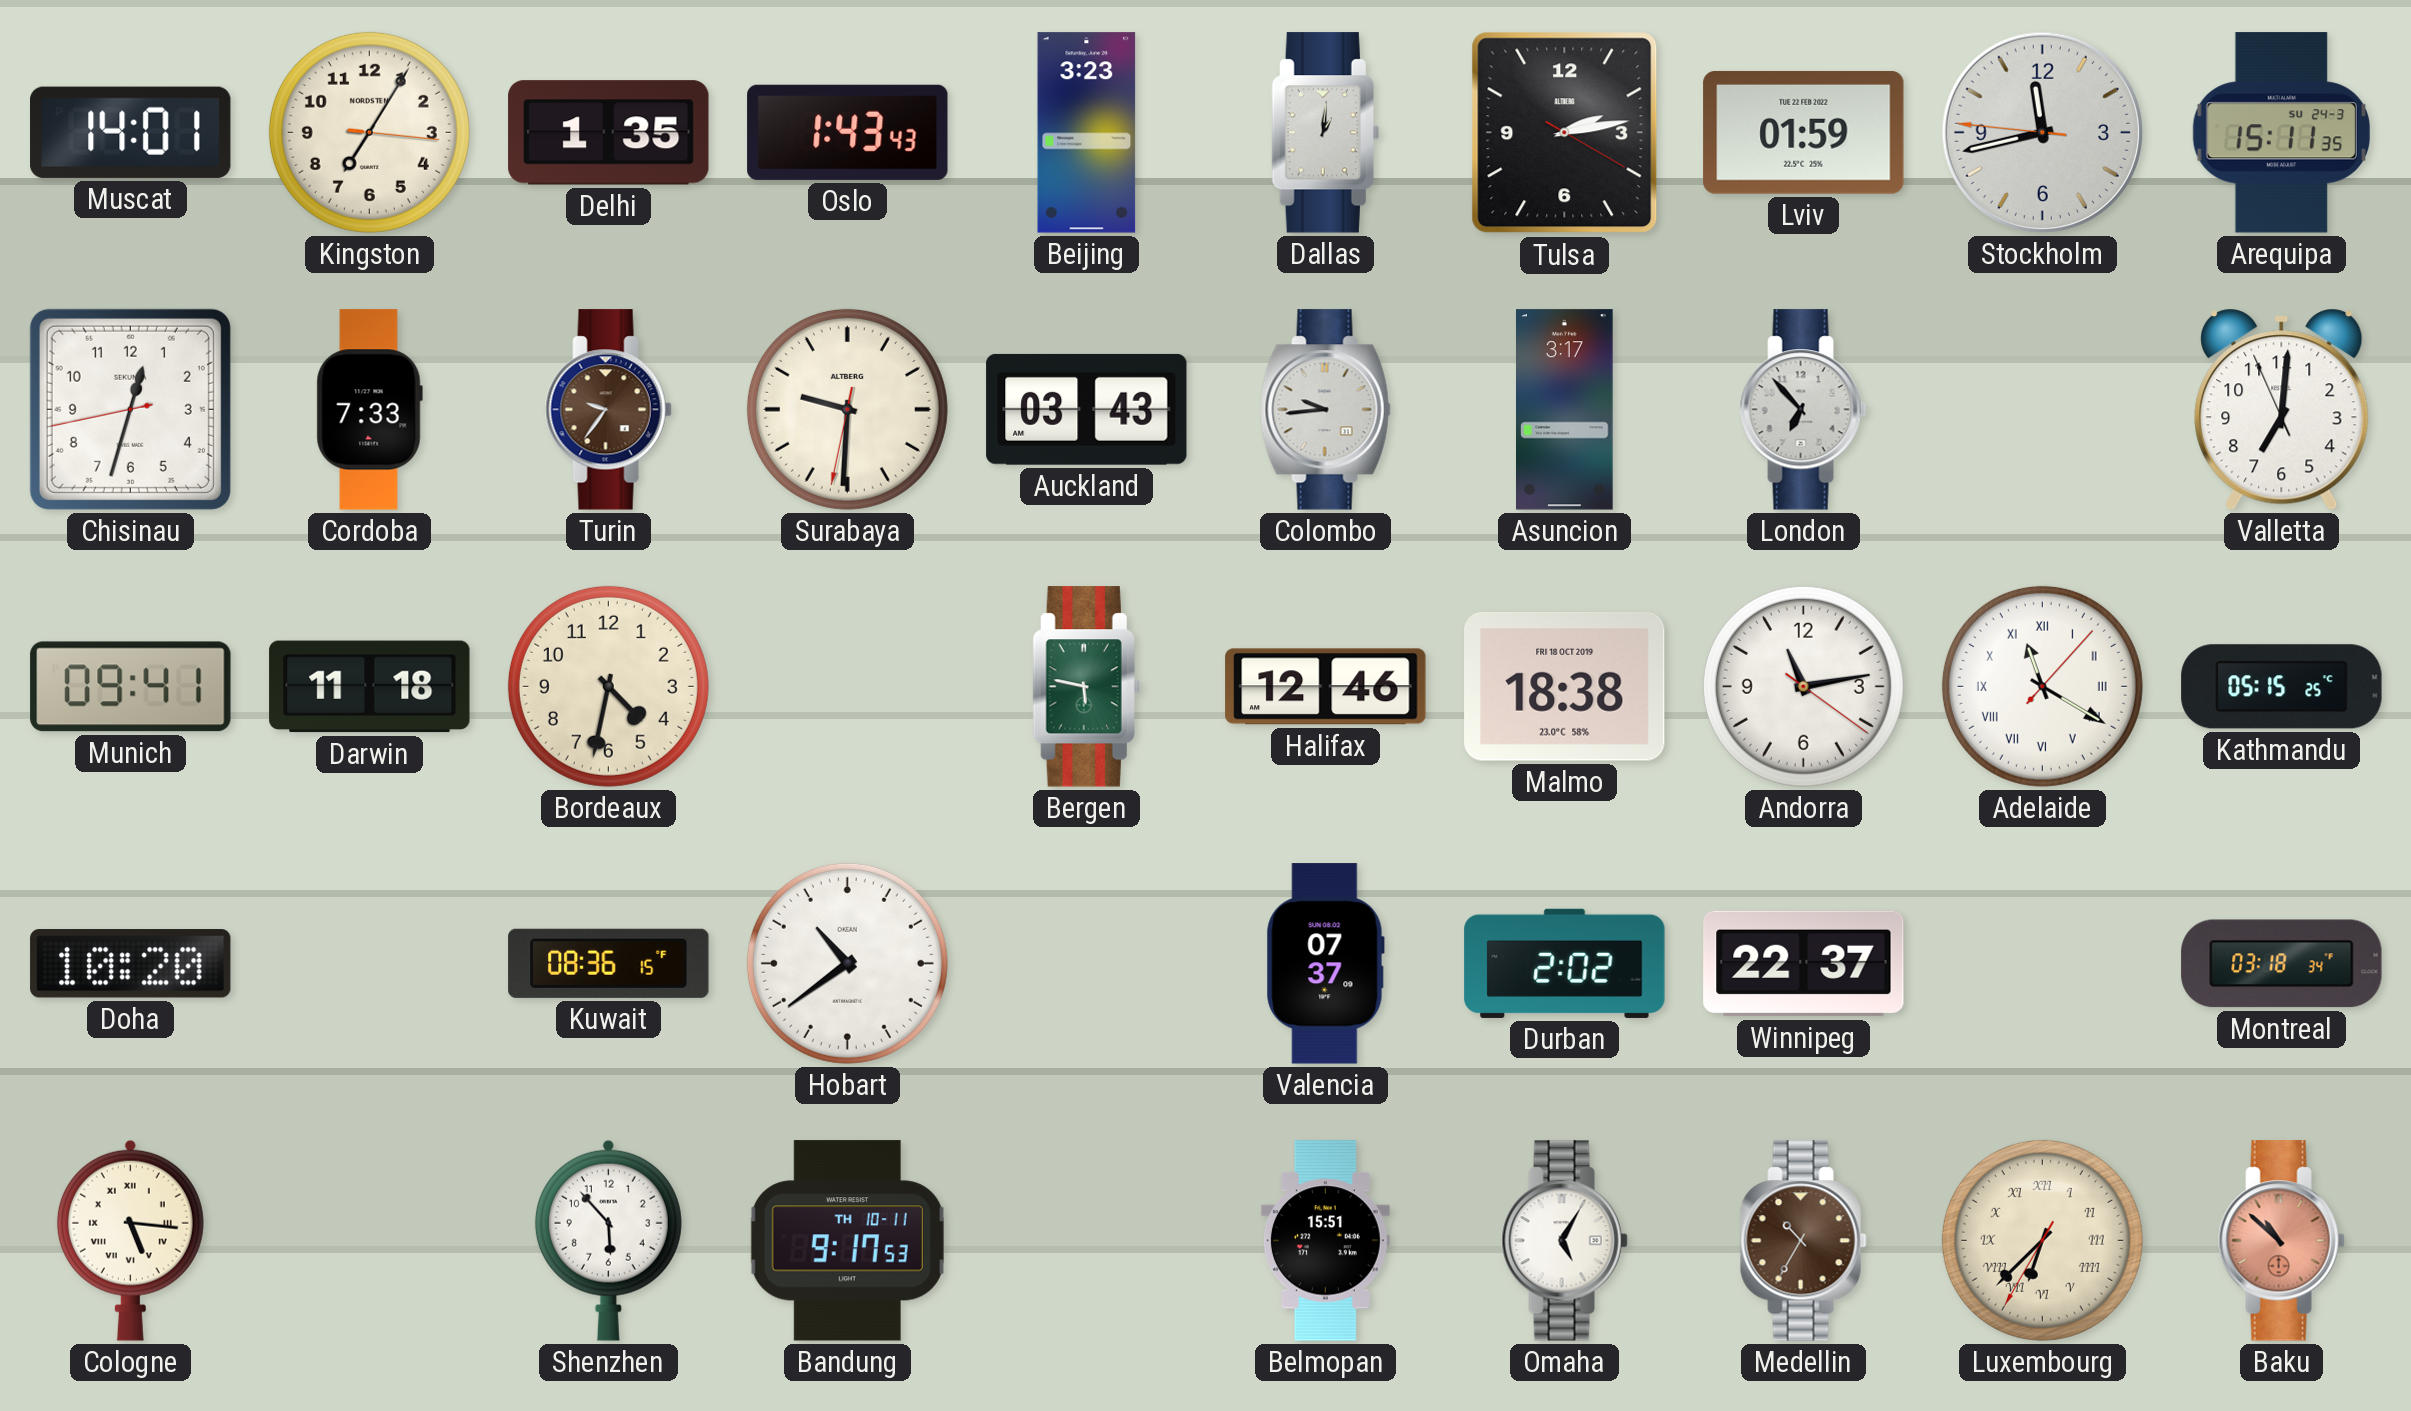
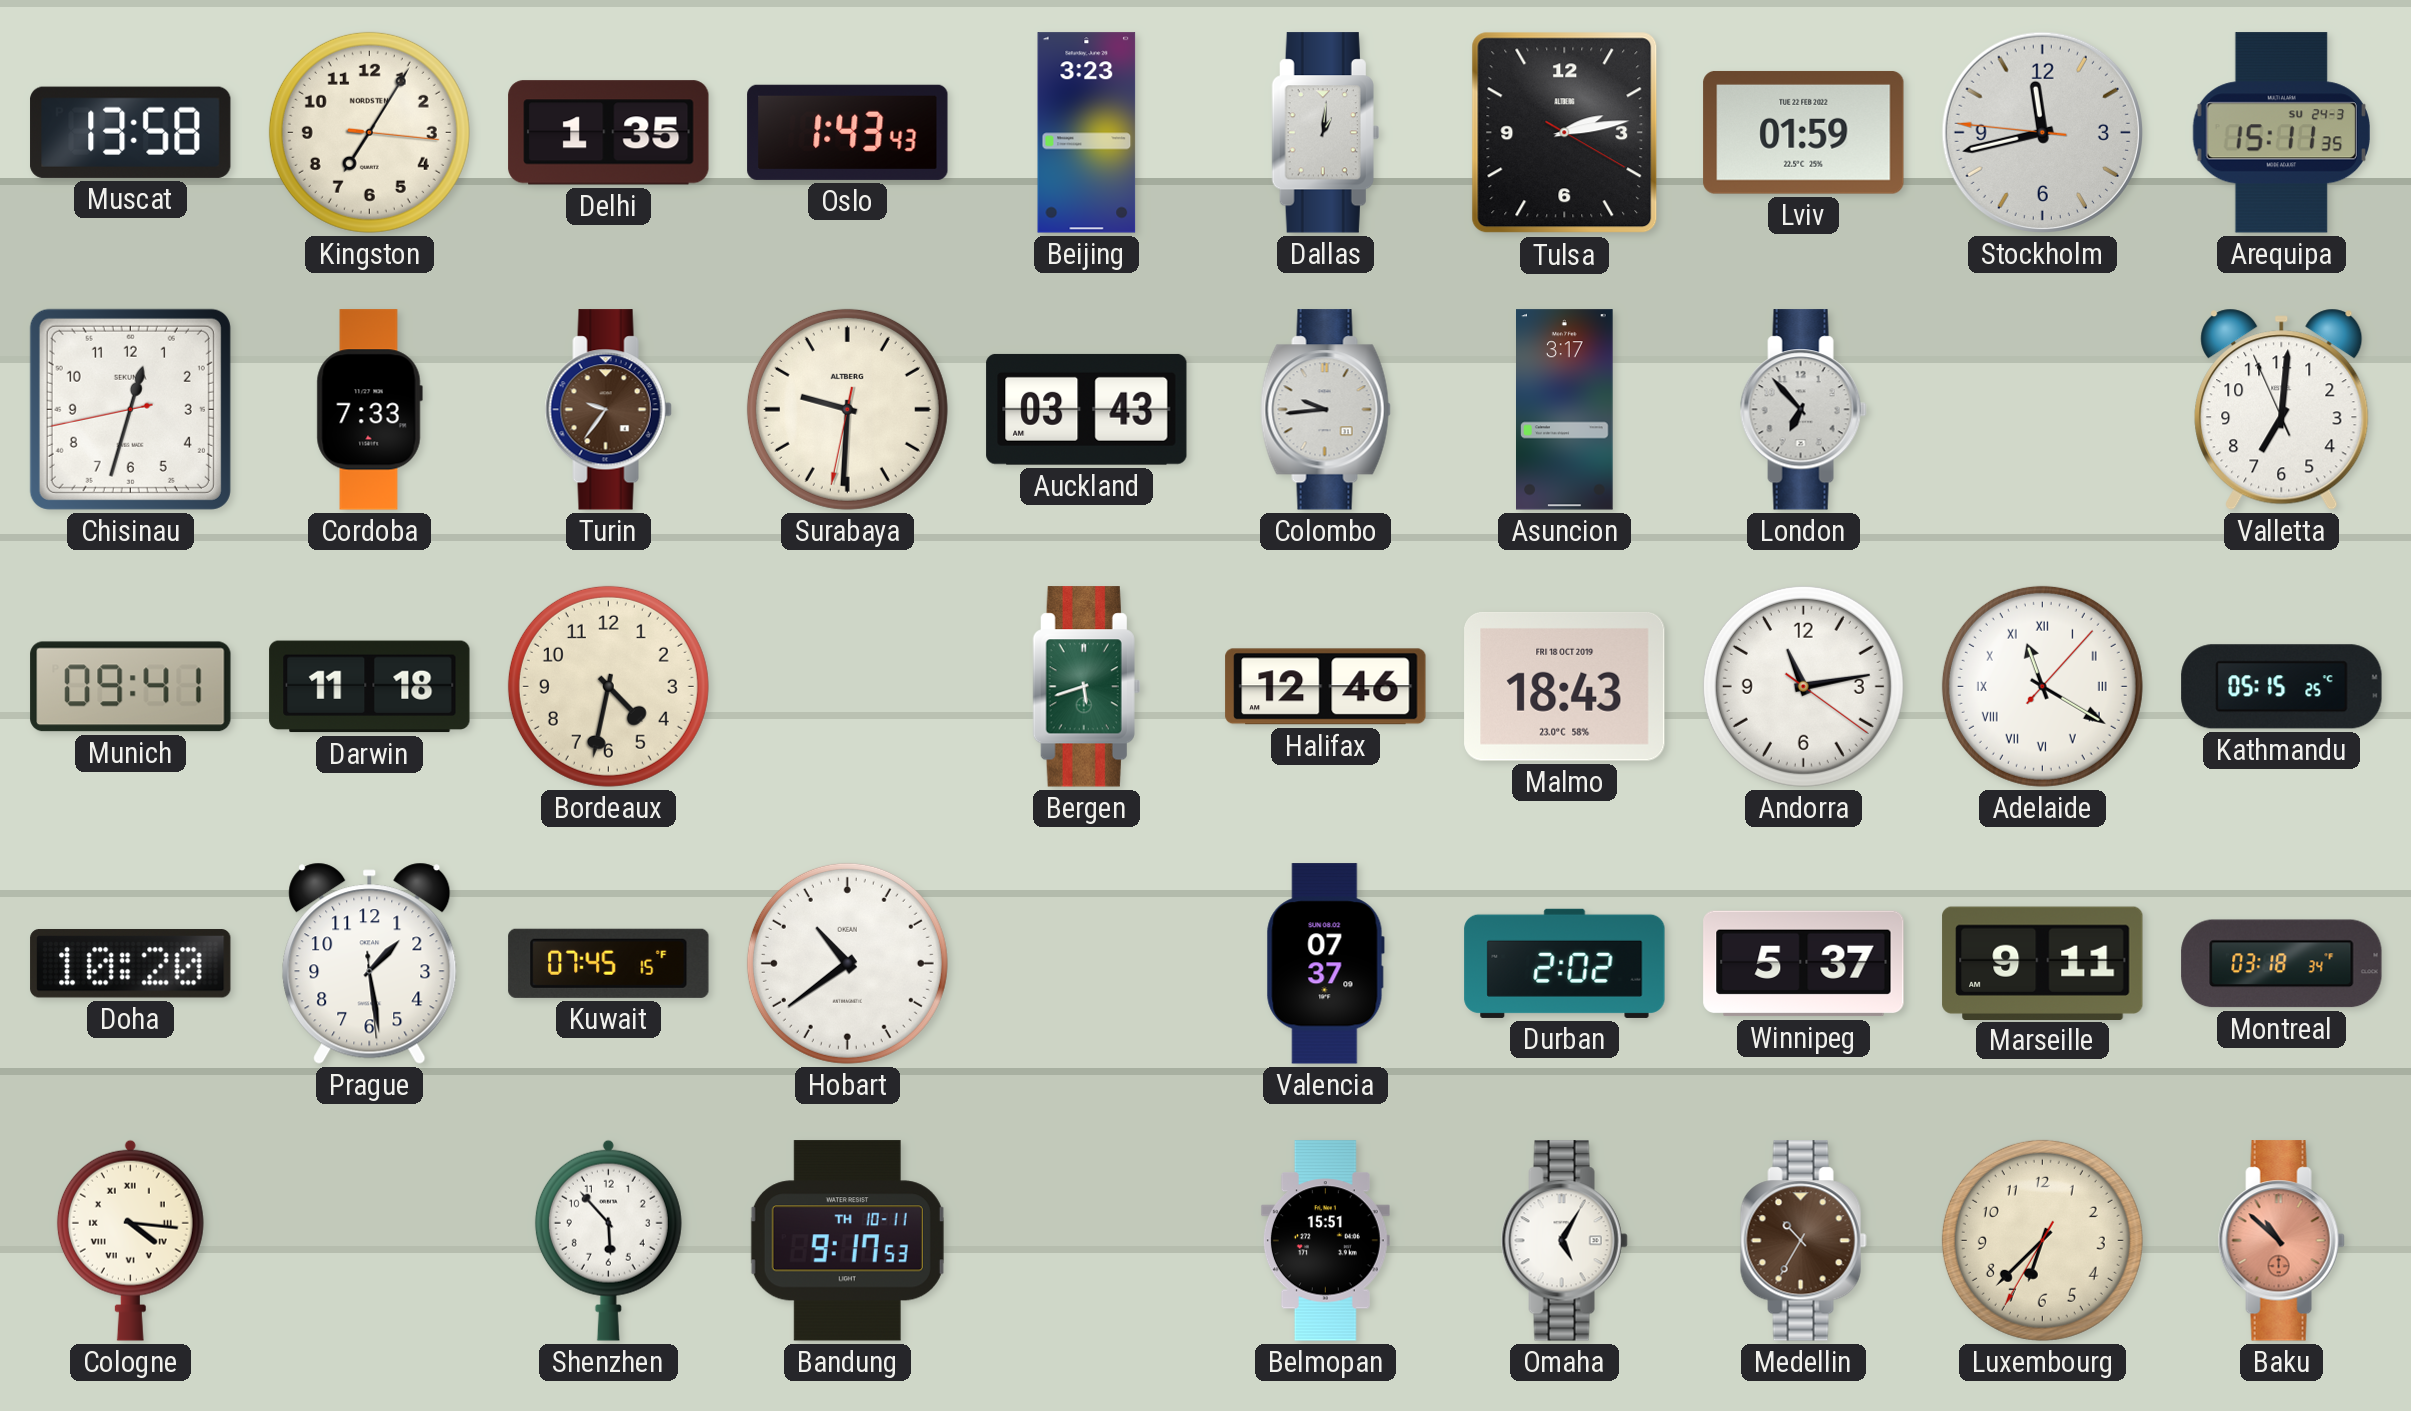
Muscat: 14:01 -> 13:58
Bergen: 5:47 -> 5:42
Malmo: 18:38 -> 18:43
Prague: none -> 1:28
Kuwait: 08:36 -> 07:45
Winnipeg: 22:37 -> 5:37
Marseille: none -> 9:11
Cologne: 5:16 -> 4:16
Luxembourg numerals: Roman -> Arabic
